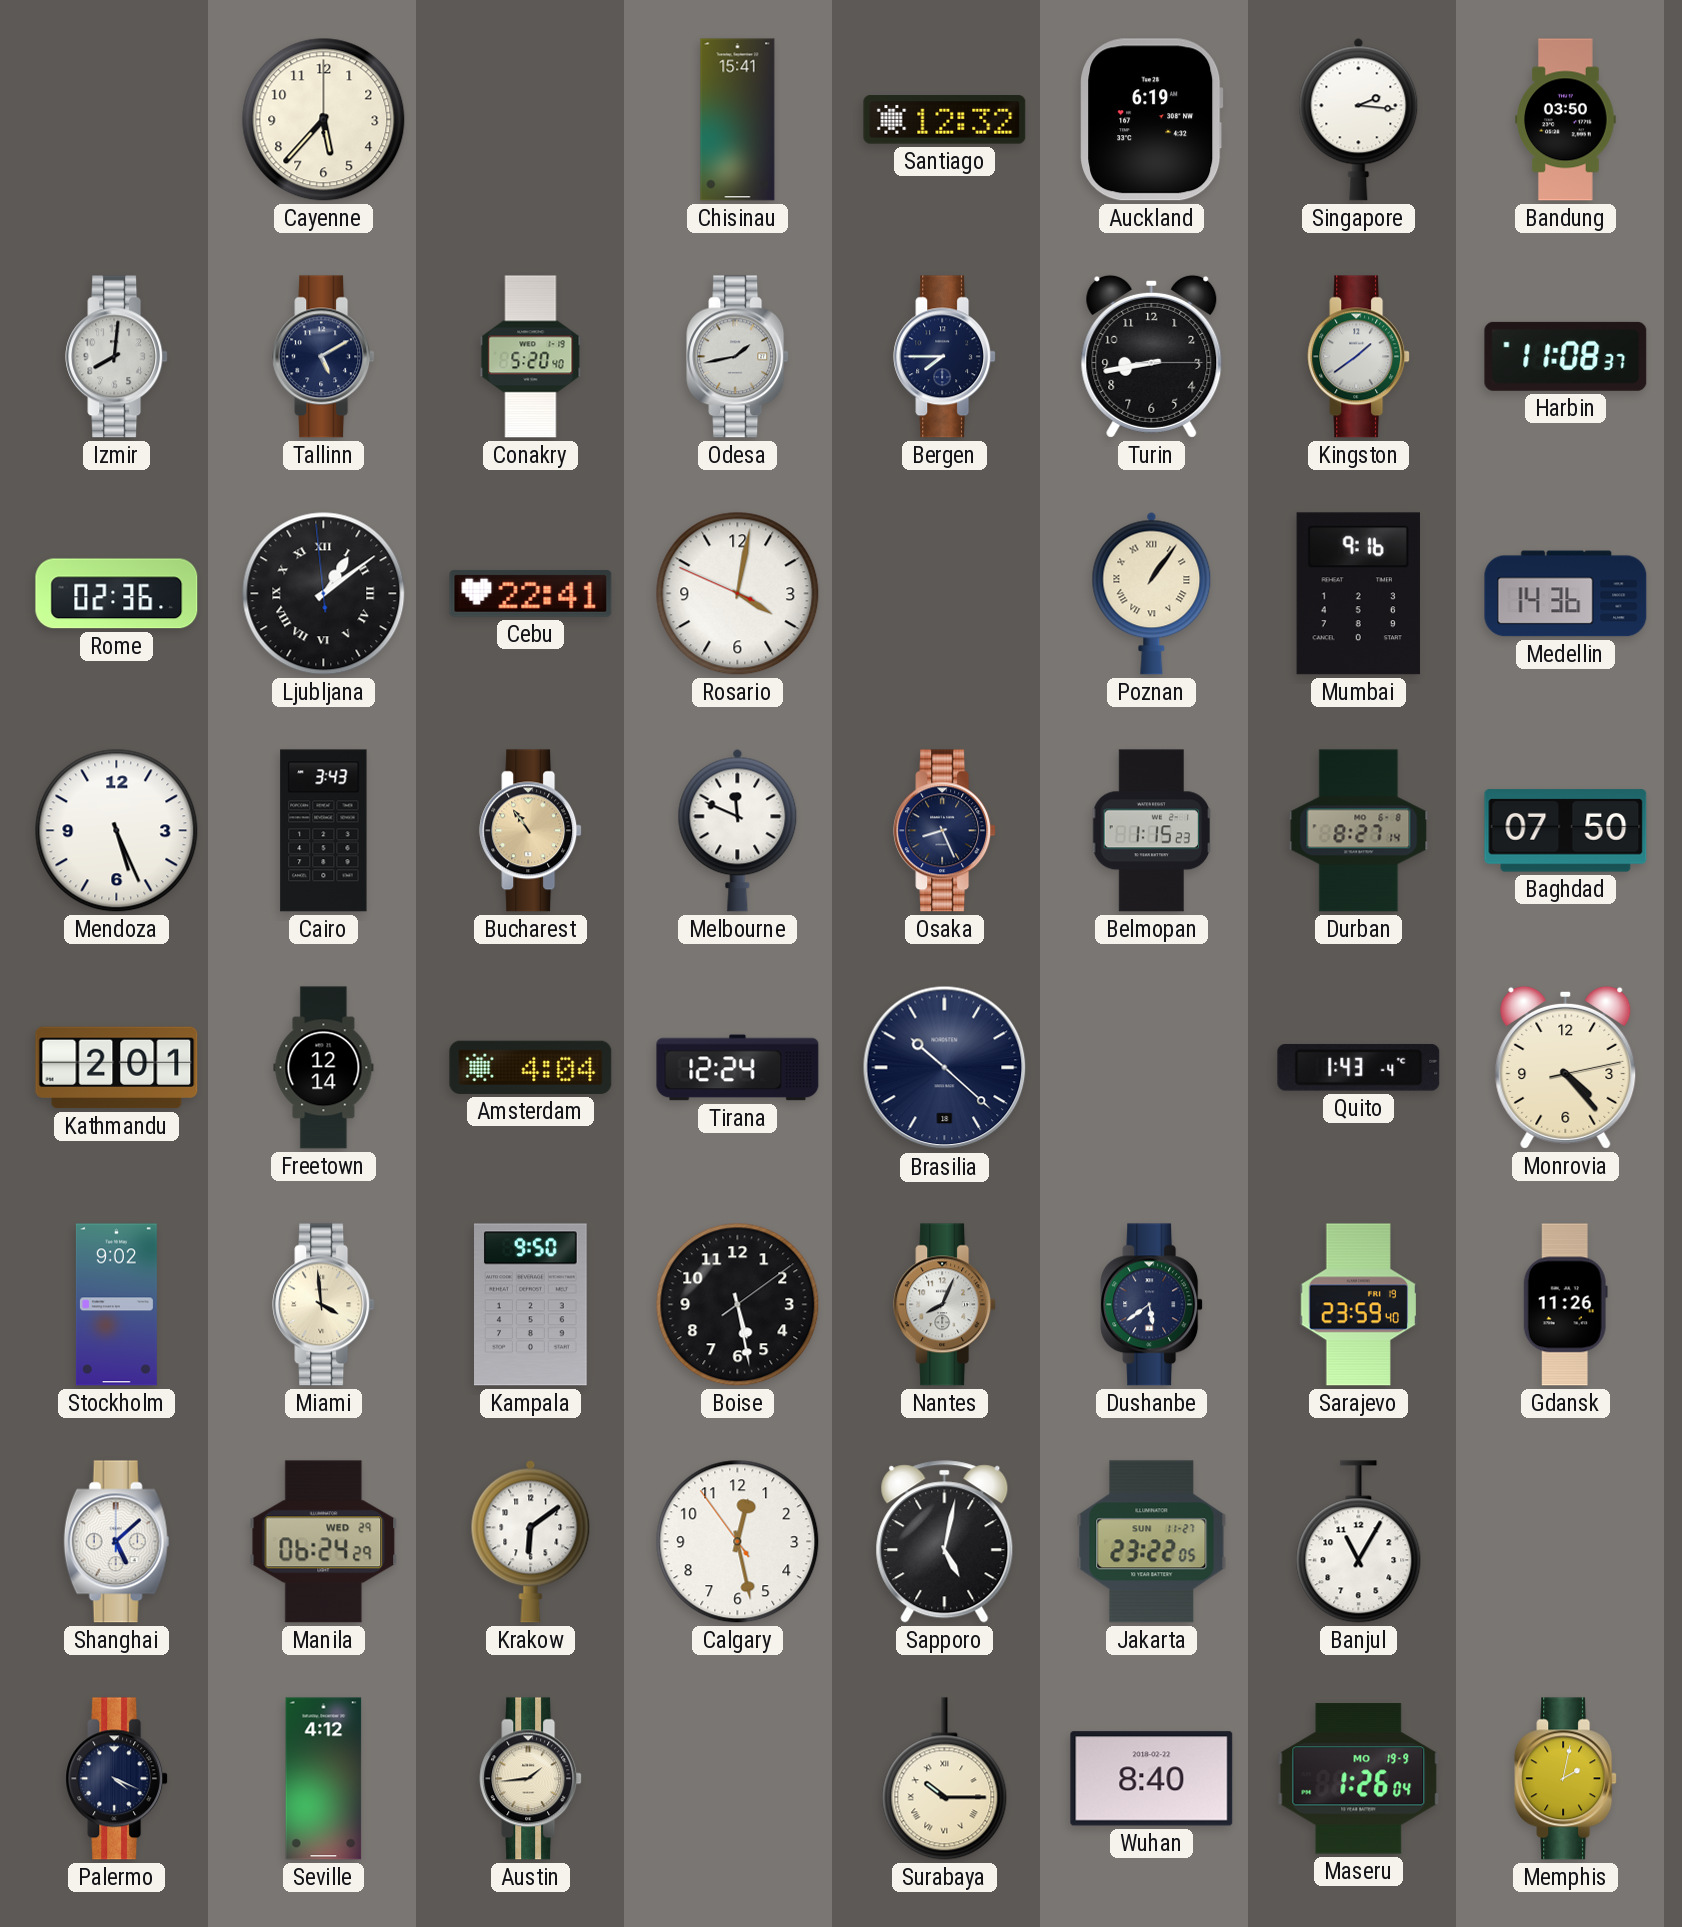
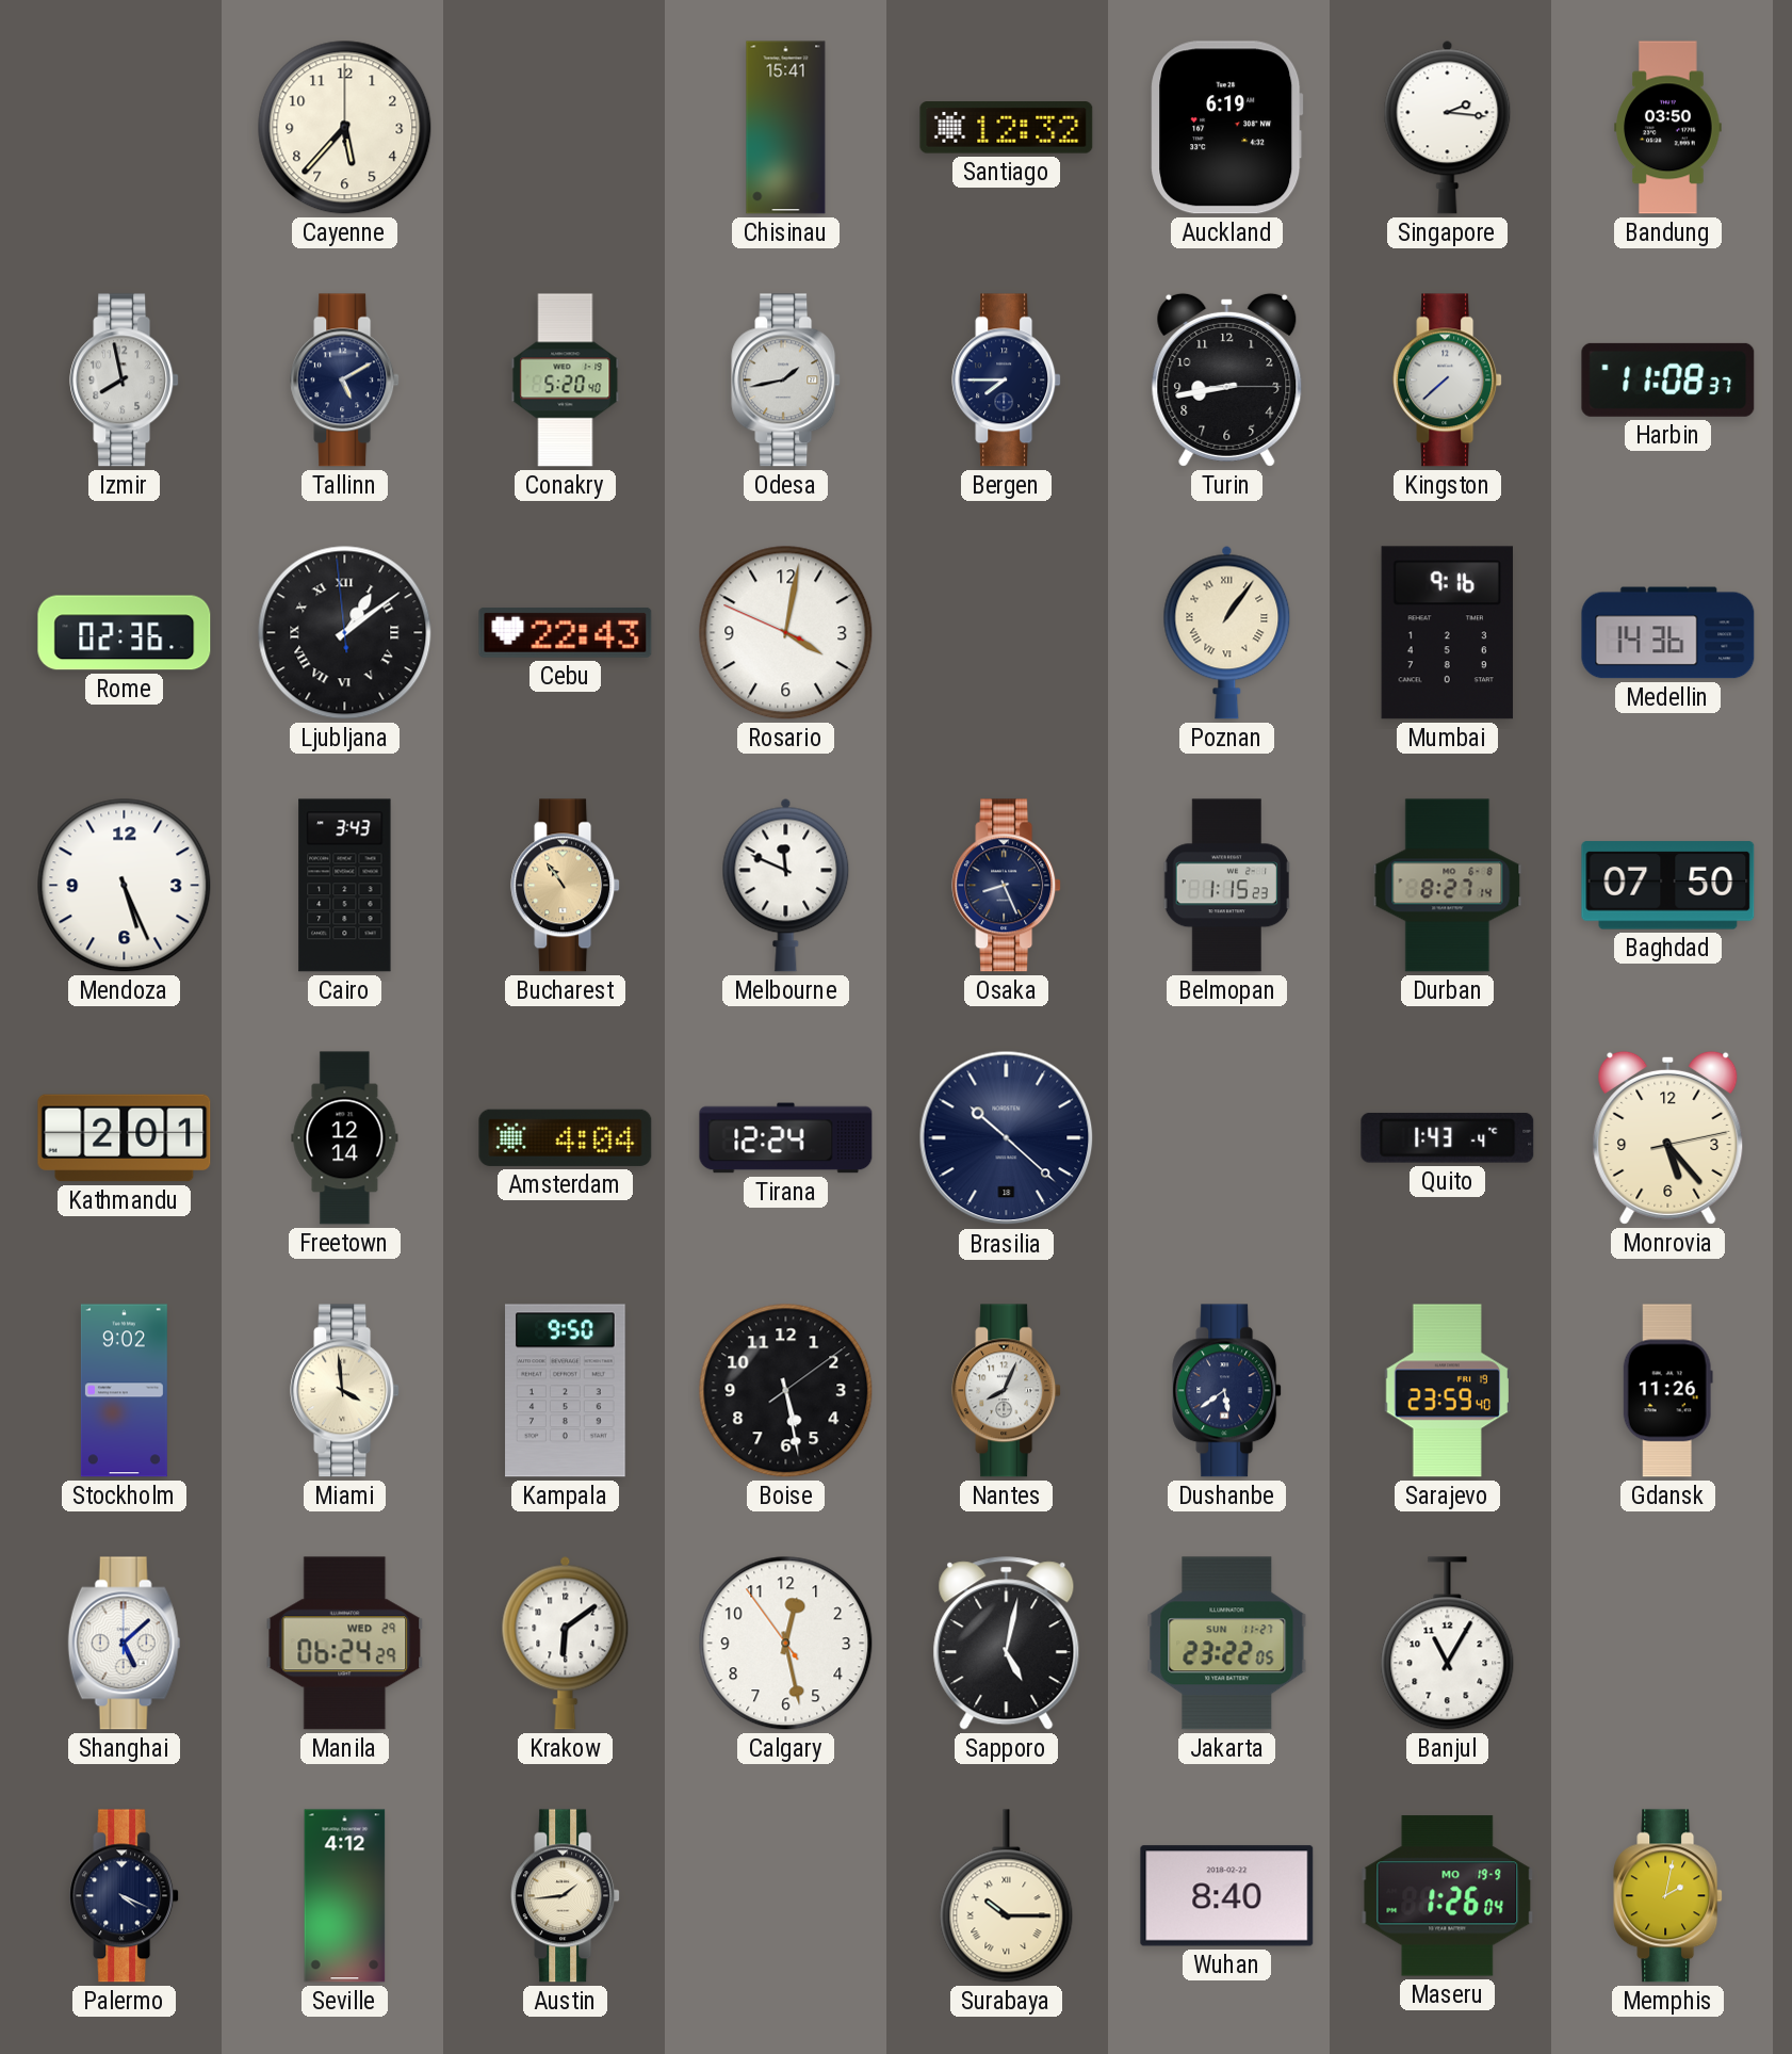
Izmir: 8:01 -> 7:58
Kingston: 1:39 -> 7:38
Cebu: 22:41 -> 22:43
Monrovia: 4:23 -> 5:23
